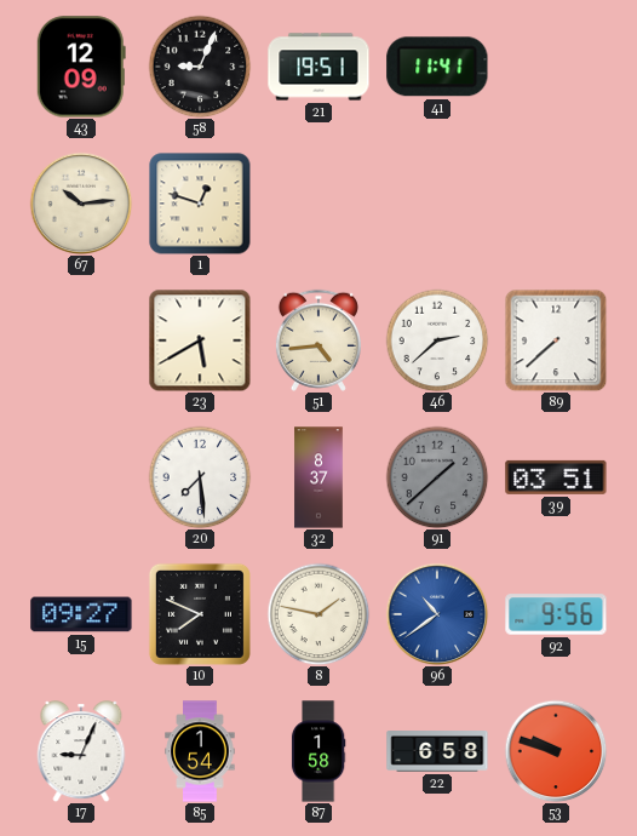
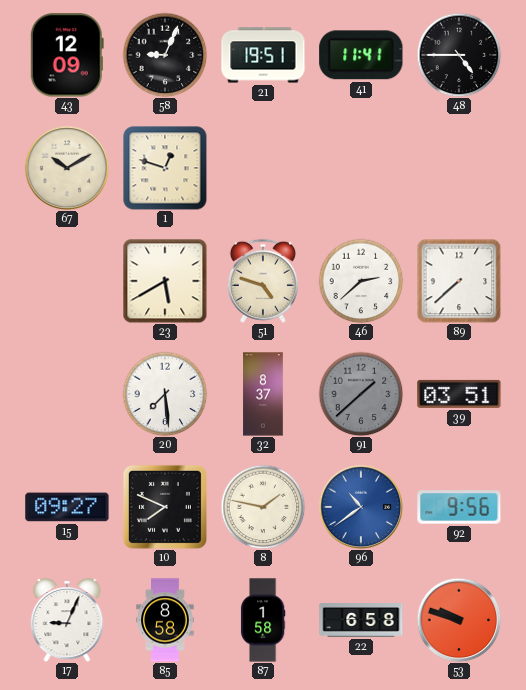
48: none -> 4:45
67: 10:14 -> 10:10
51: 4:44 -> 4:48
85: 1:54 -> 8:58
